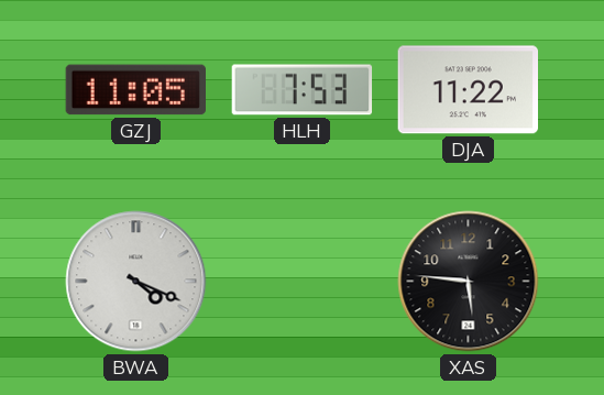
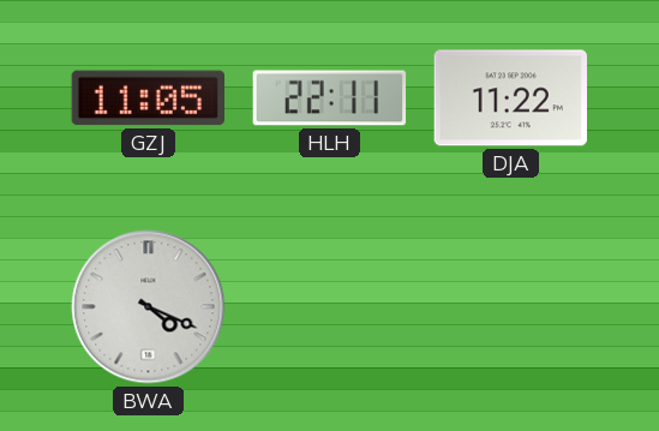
HLH: 7:53 -> 22:11
XAS: 5:46 -> none
